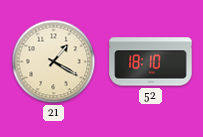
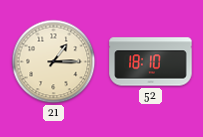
21: 1:20 -> 1:15
